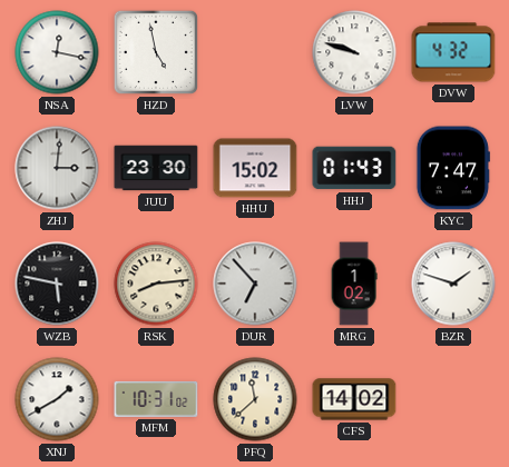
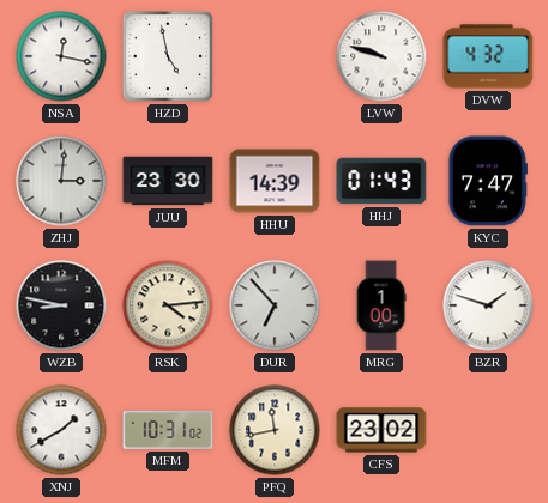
HHU: 15:02 -> 14:39
WZB: 5:47 -> 8:47
RSK: 8:14 -> 4:14
MRG: 1:02 -> 1:00
PFQ: 11:38 -> 11:43
CFS: 14:02 -> 23:02
